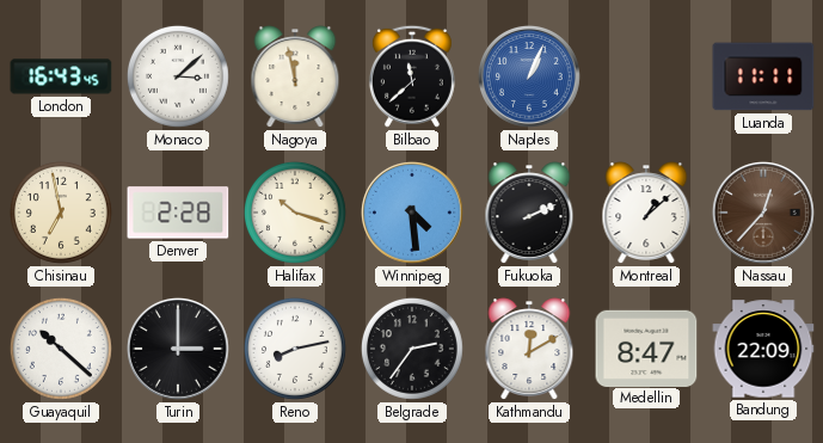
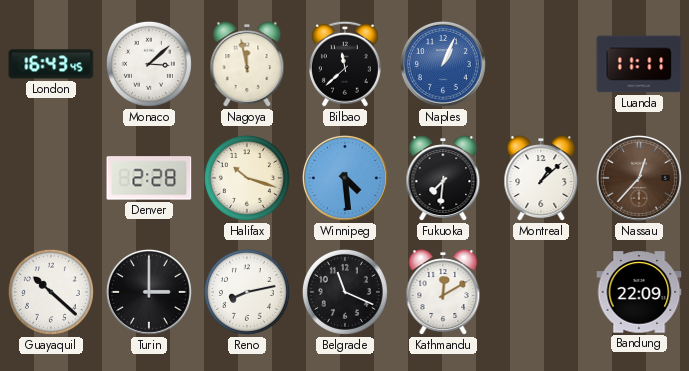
Chisinau: 6:58 -> none
Fukuoka: 2:11 -> 7:31
Belgrade: 2:36 -> 11:19
Medellin: 8:47 -> none
